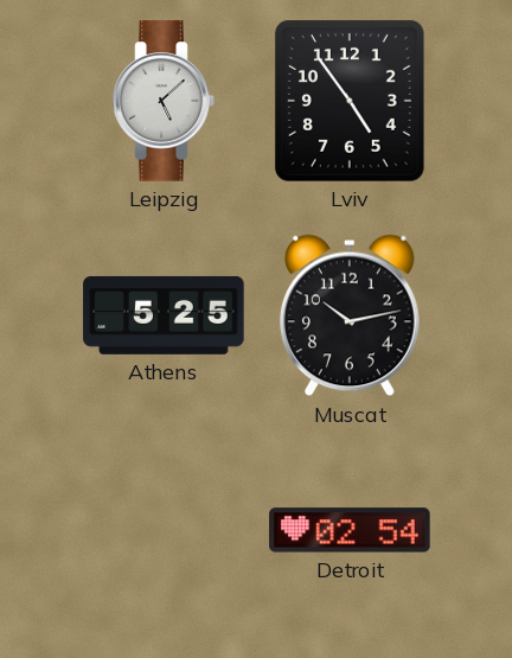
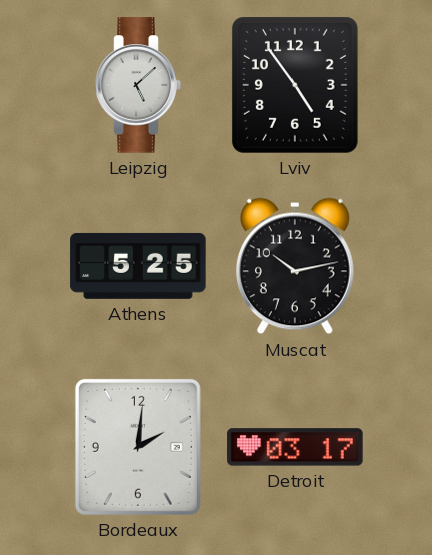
Bordeaux: none -> 2:01
Detroit: 02:54 -> 03:17
